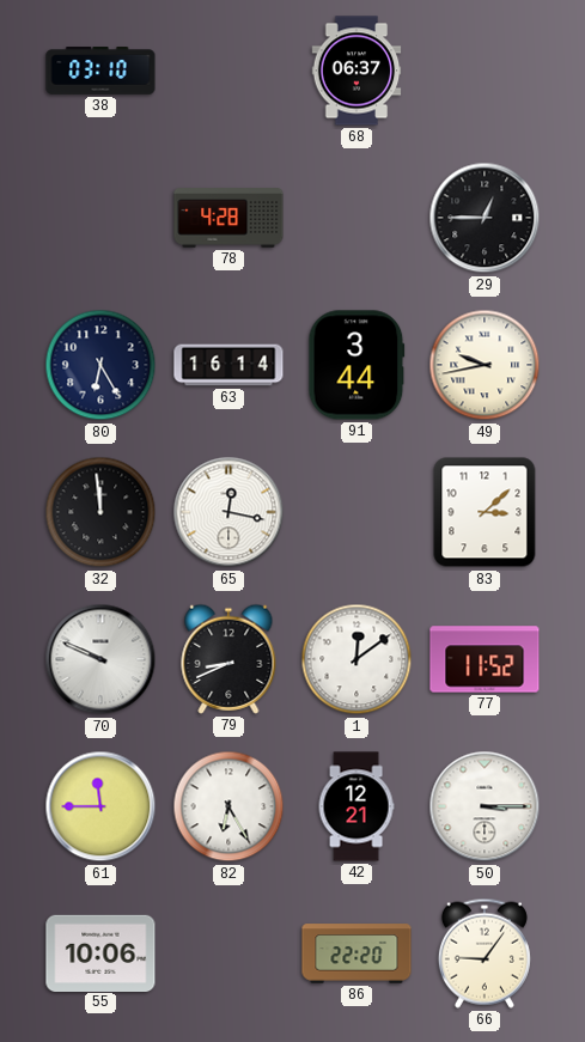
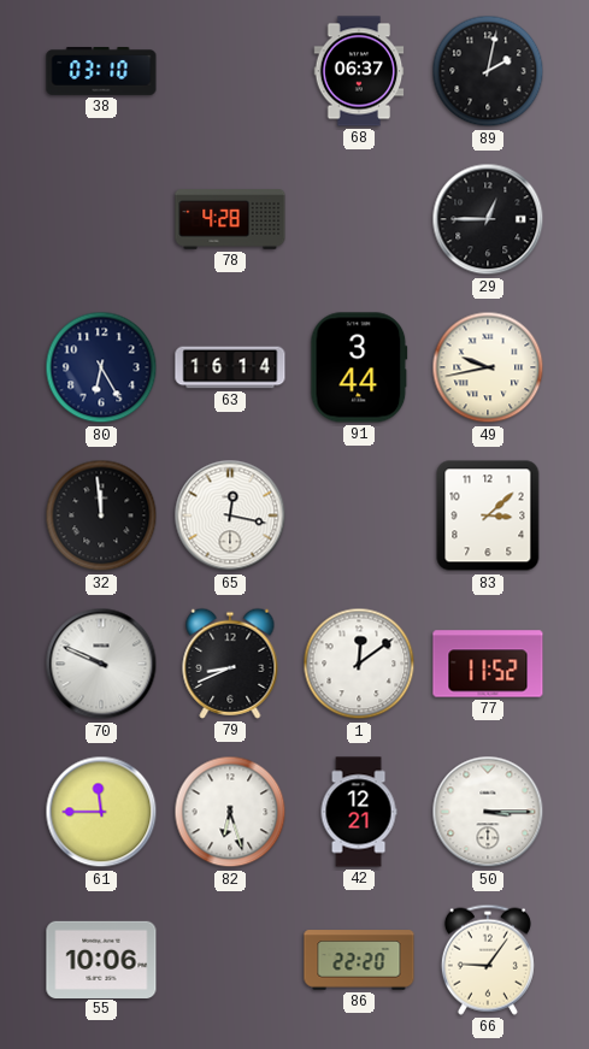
89: none -> 2:02
82: 6:25 -> 6:27
